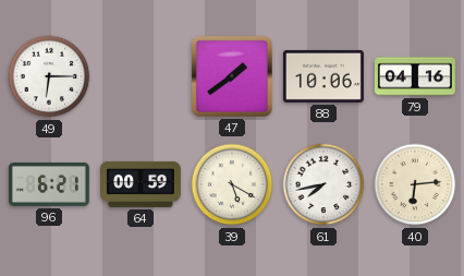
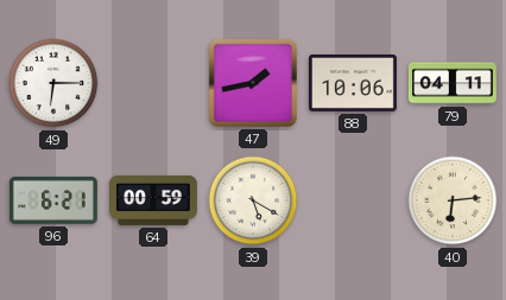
47: 1:39 -> 1:43
79: 04:16 -> 04:11
61: 7:43 -> none
